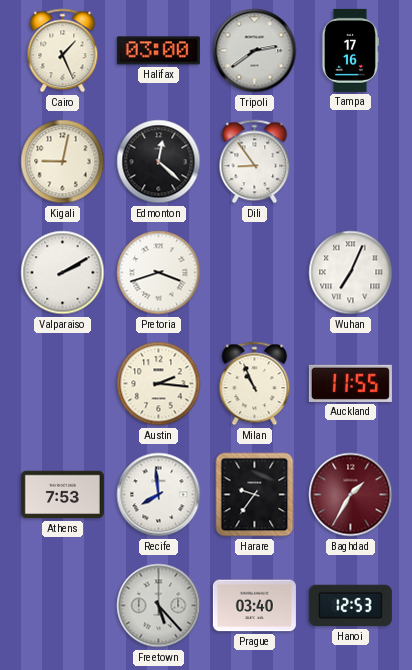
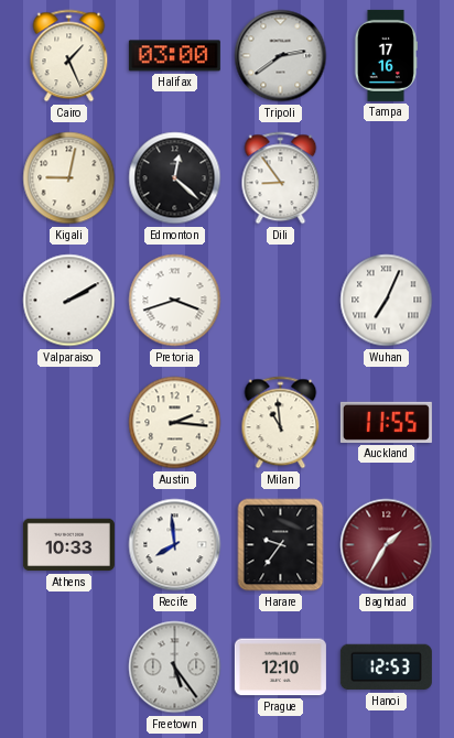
Milan: 10:56 -> 10:59
Athens: 7:53 -> 10:33
Freetown: 5:23 -> 5:24
Prague: 03:40 -> 12:10
